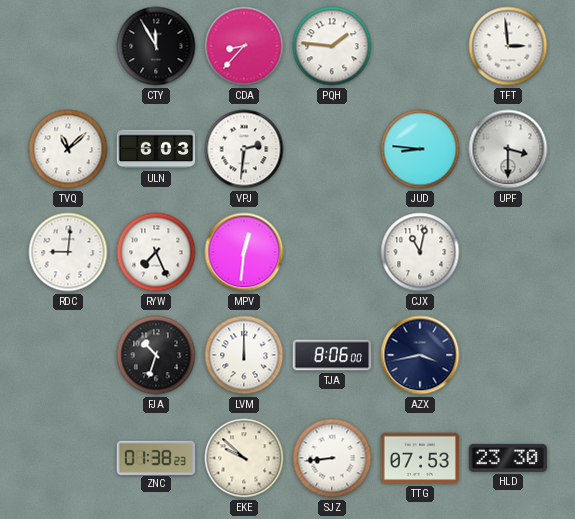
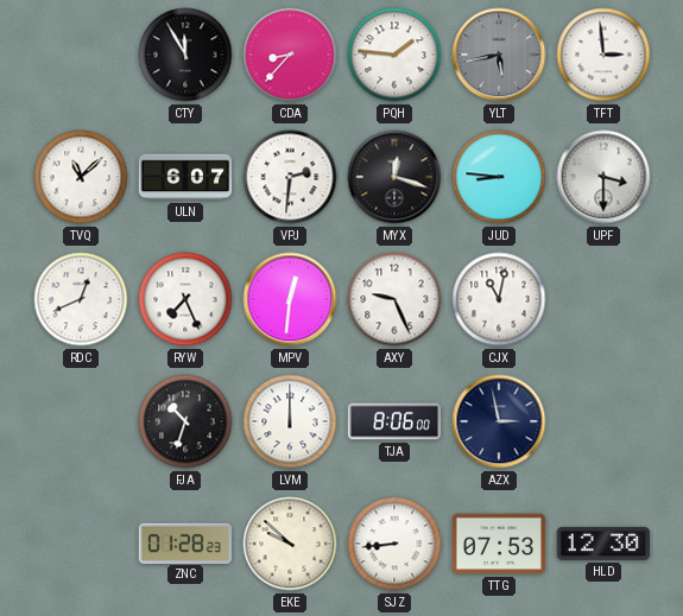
YLT: none -> 5:43
ULN: 6:03 -> 6:07
MYX: none -> 12:18
RDC: 9:01 -> 12:41
AXY: none -> 9:26
AZX: 3:43 -> 2:58
ZNC: 01:38 -> 01:28
HLD: 23:30 -> 12:30
